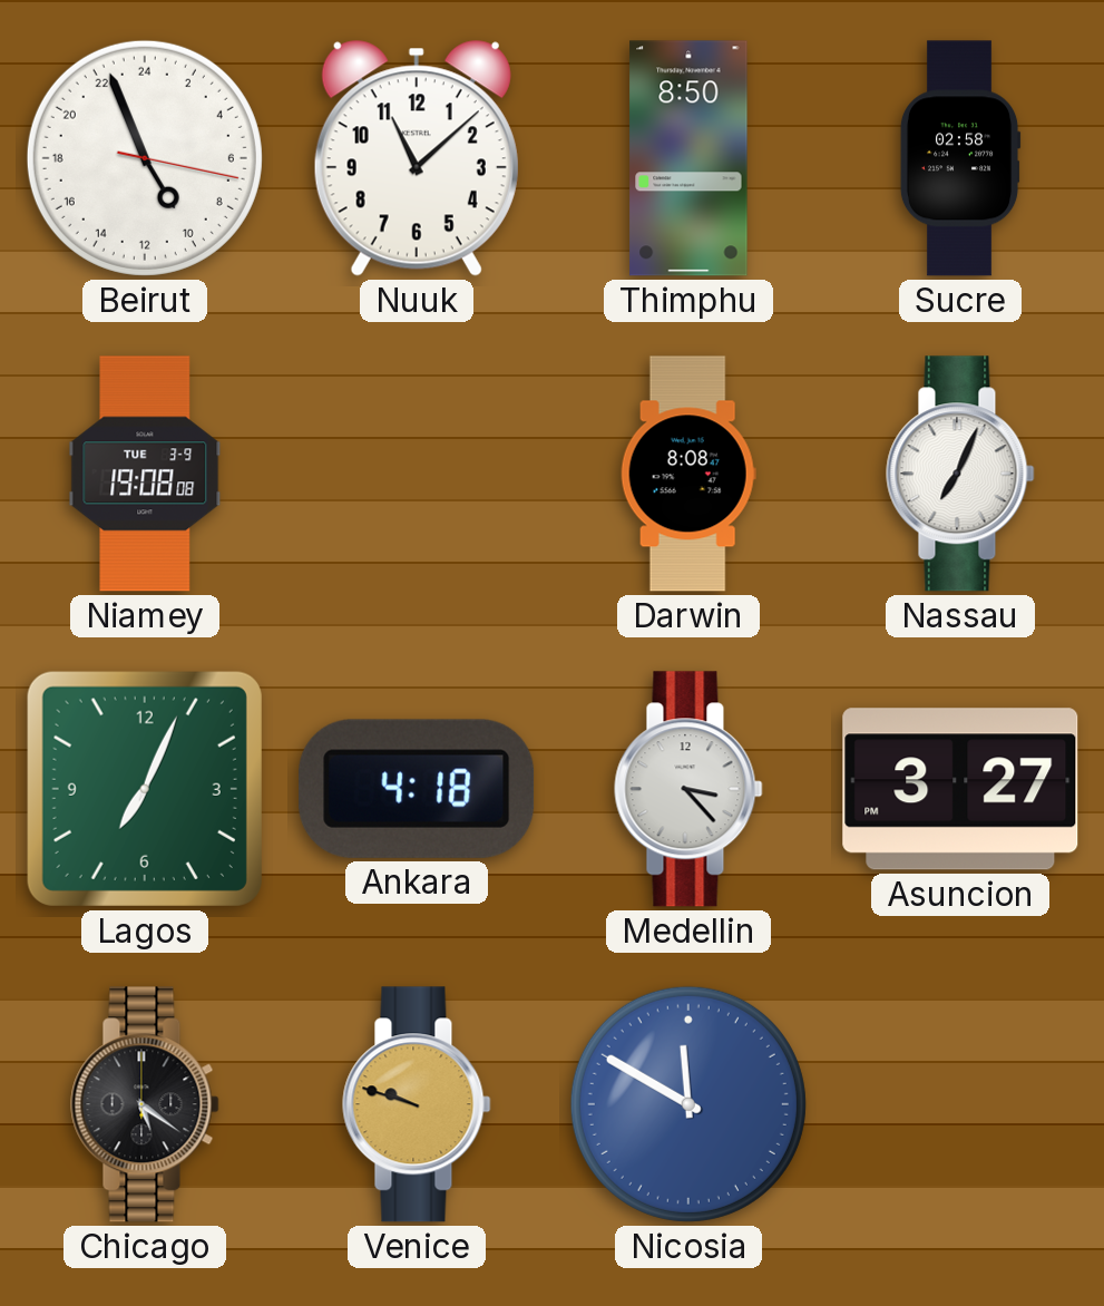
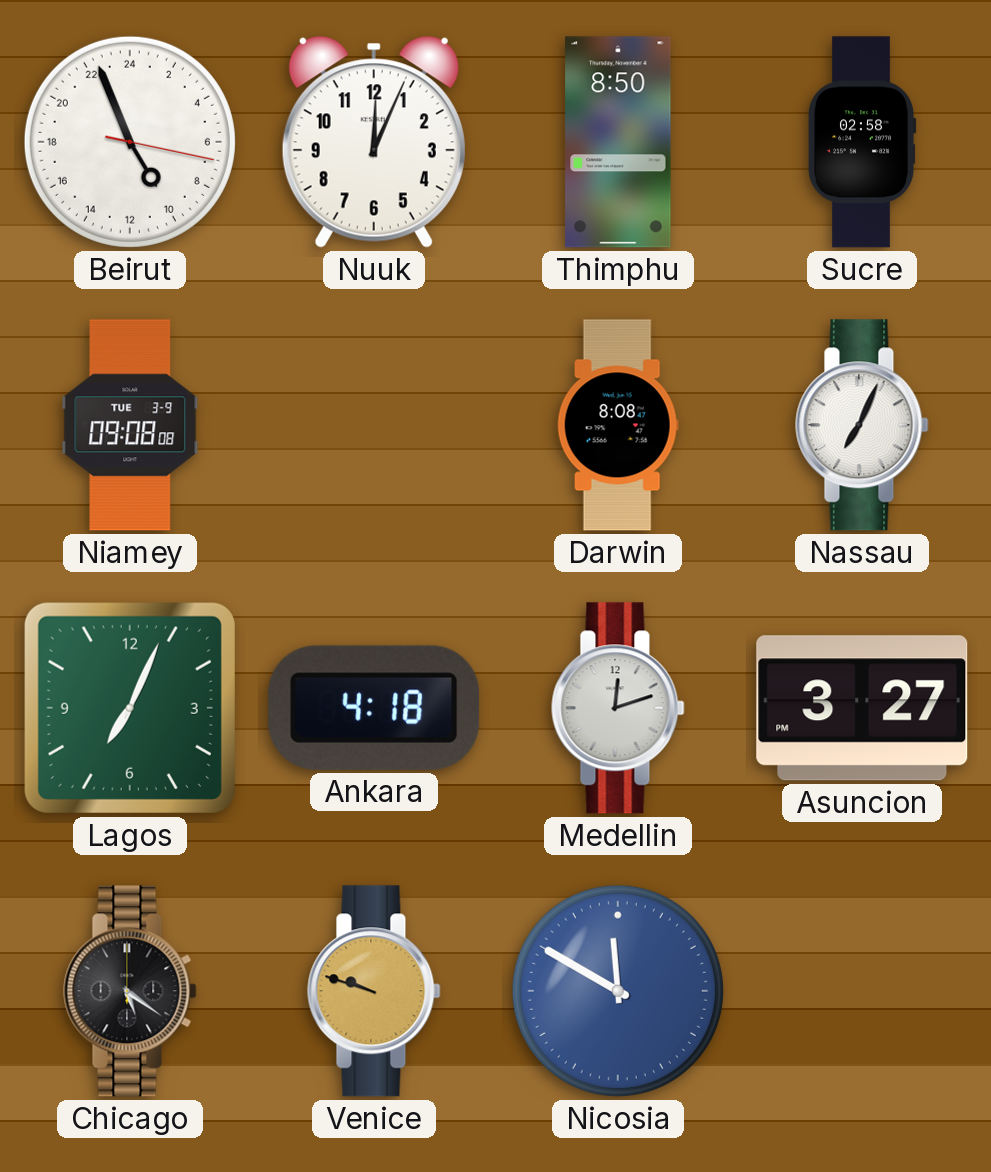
Nuuk: 11:08 -> 12:04
Niamey: 19:08 -> 09:08
Medellin: 3:23 -> 12:12
